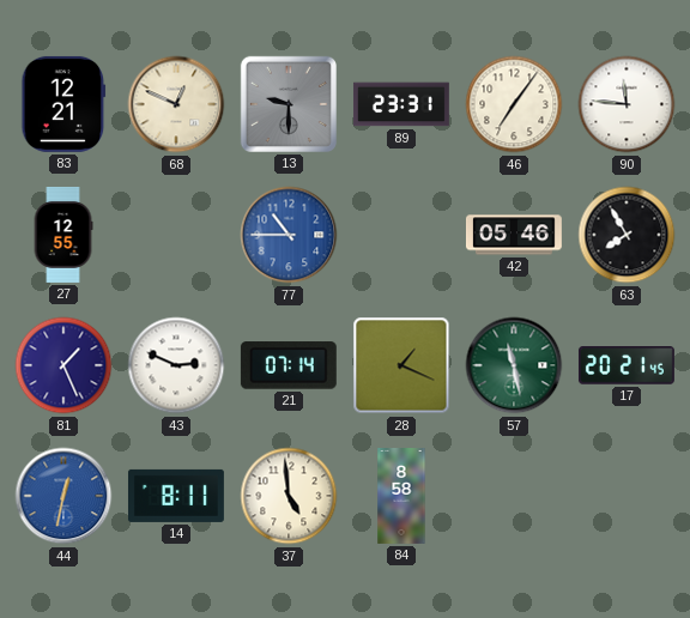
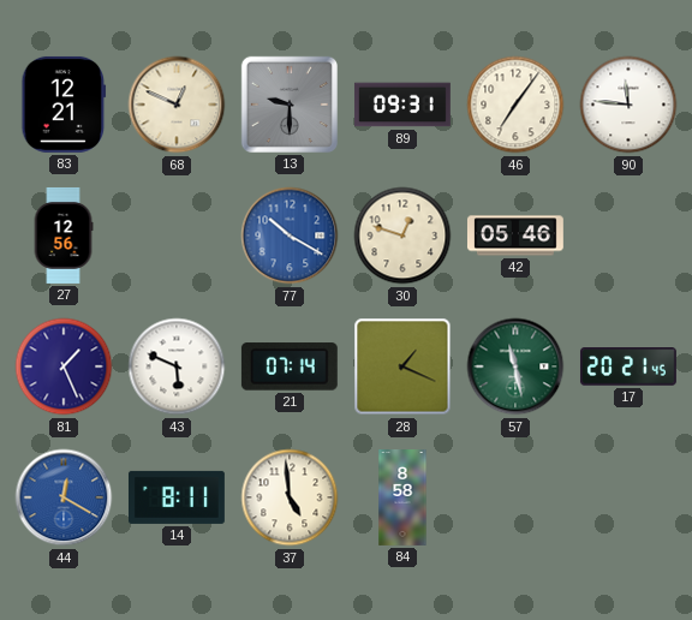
89: 23:31 -> 09:31
27: 12:55 -> 12:56
77: 10:45 -> 10:20
30: none -> 12:48
63: 7:55 -> none
43: 2:49 -> 5:49
44: 12:32 -> 12:20
